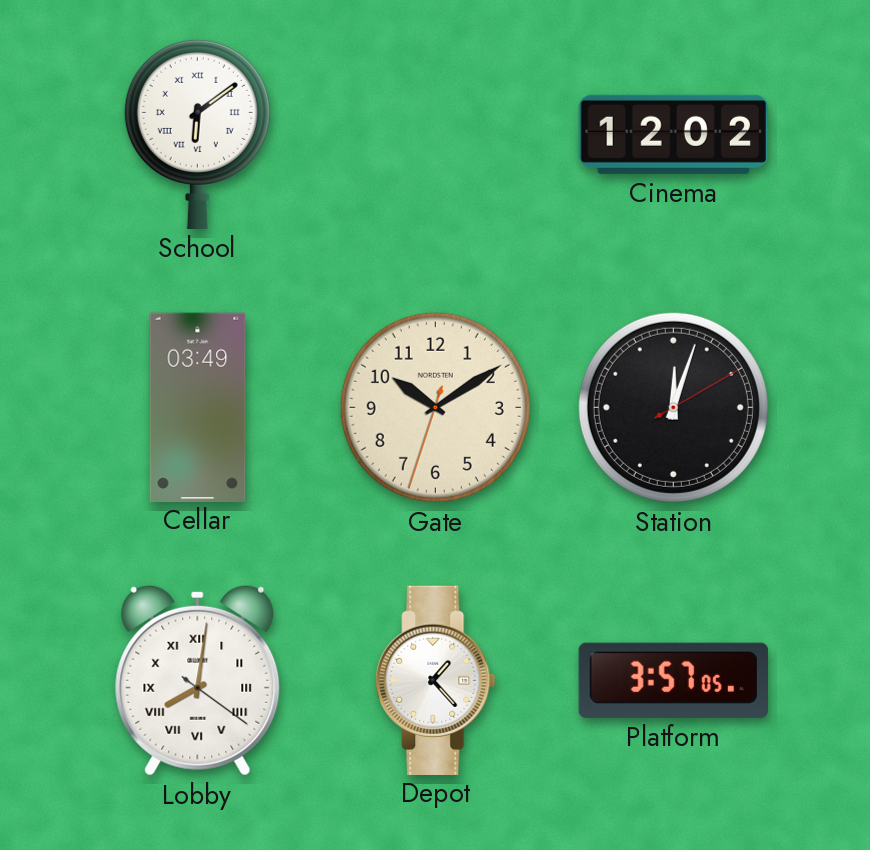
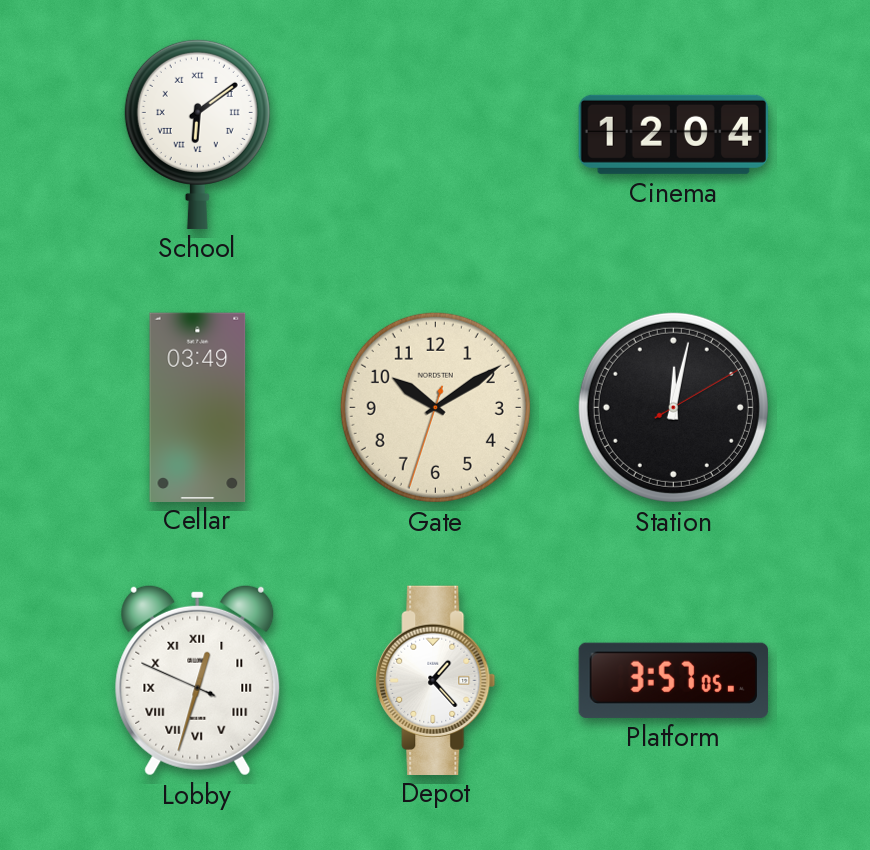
Cinema: 12:02 -> 12:04
Station: 12:03 -> 12:02
Lobby: 8:01 -> 12:32
